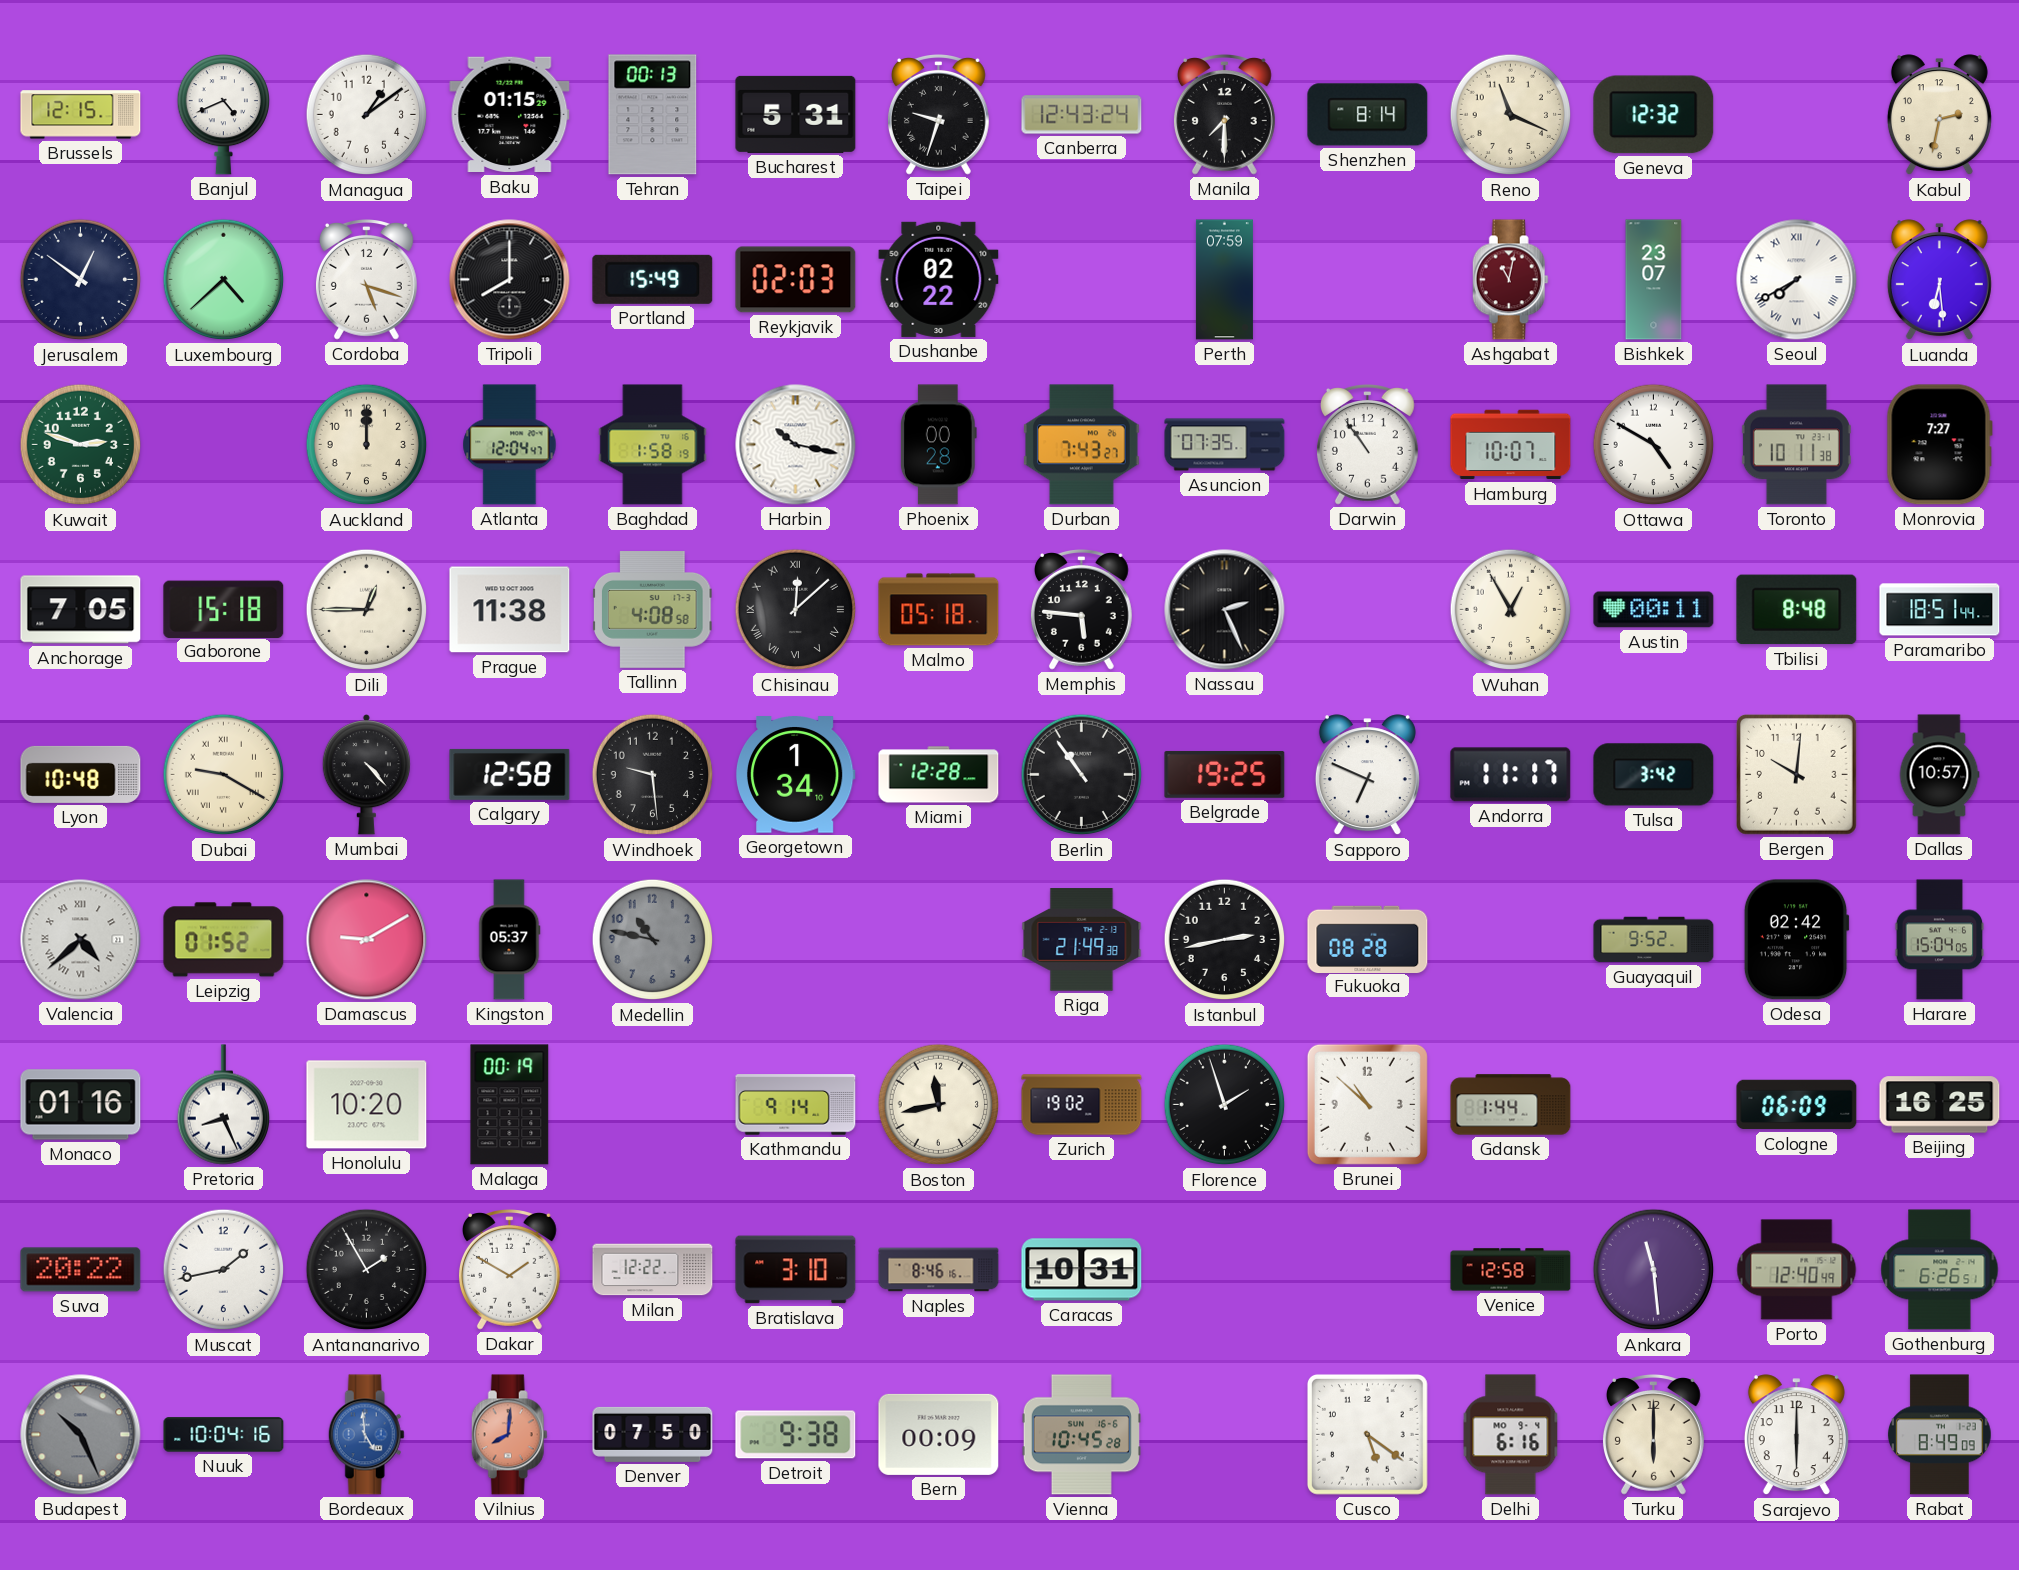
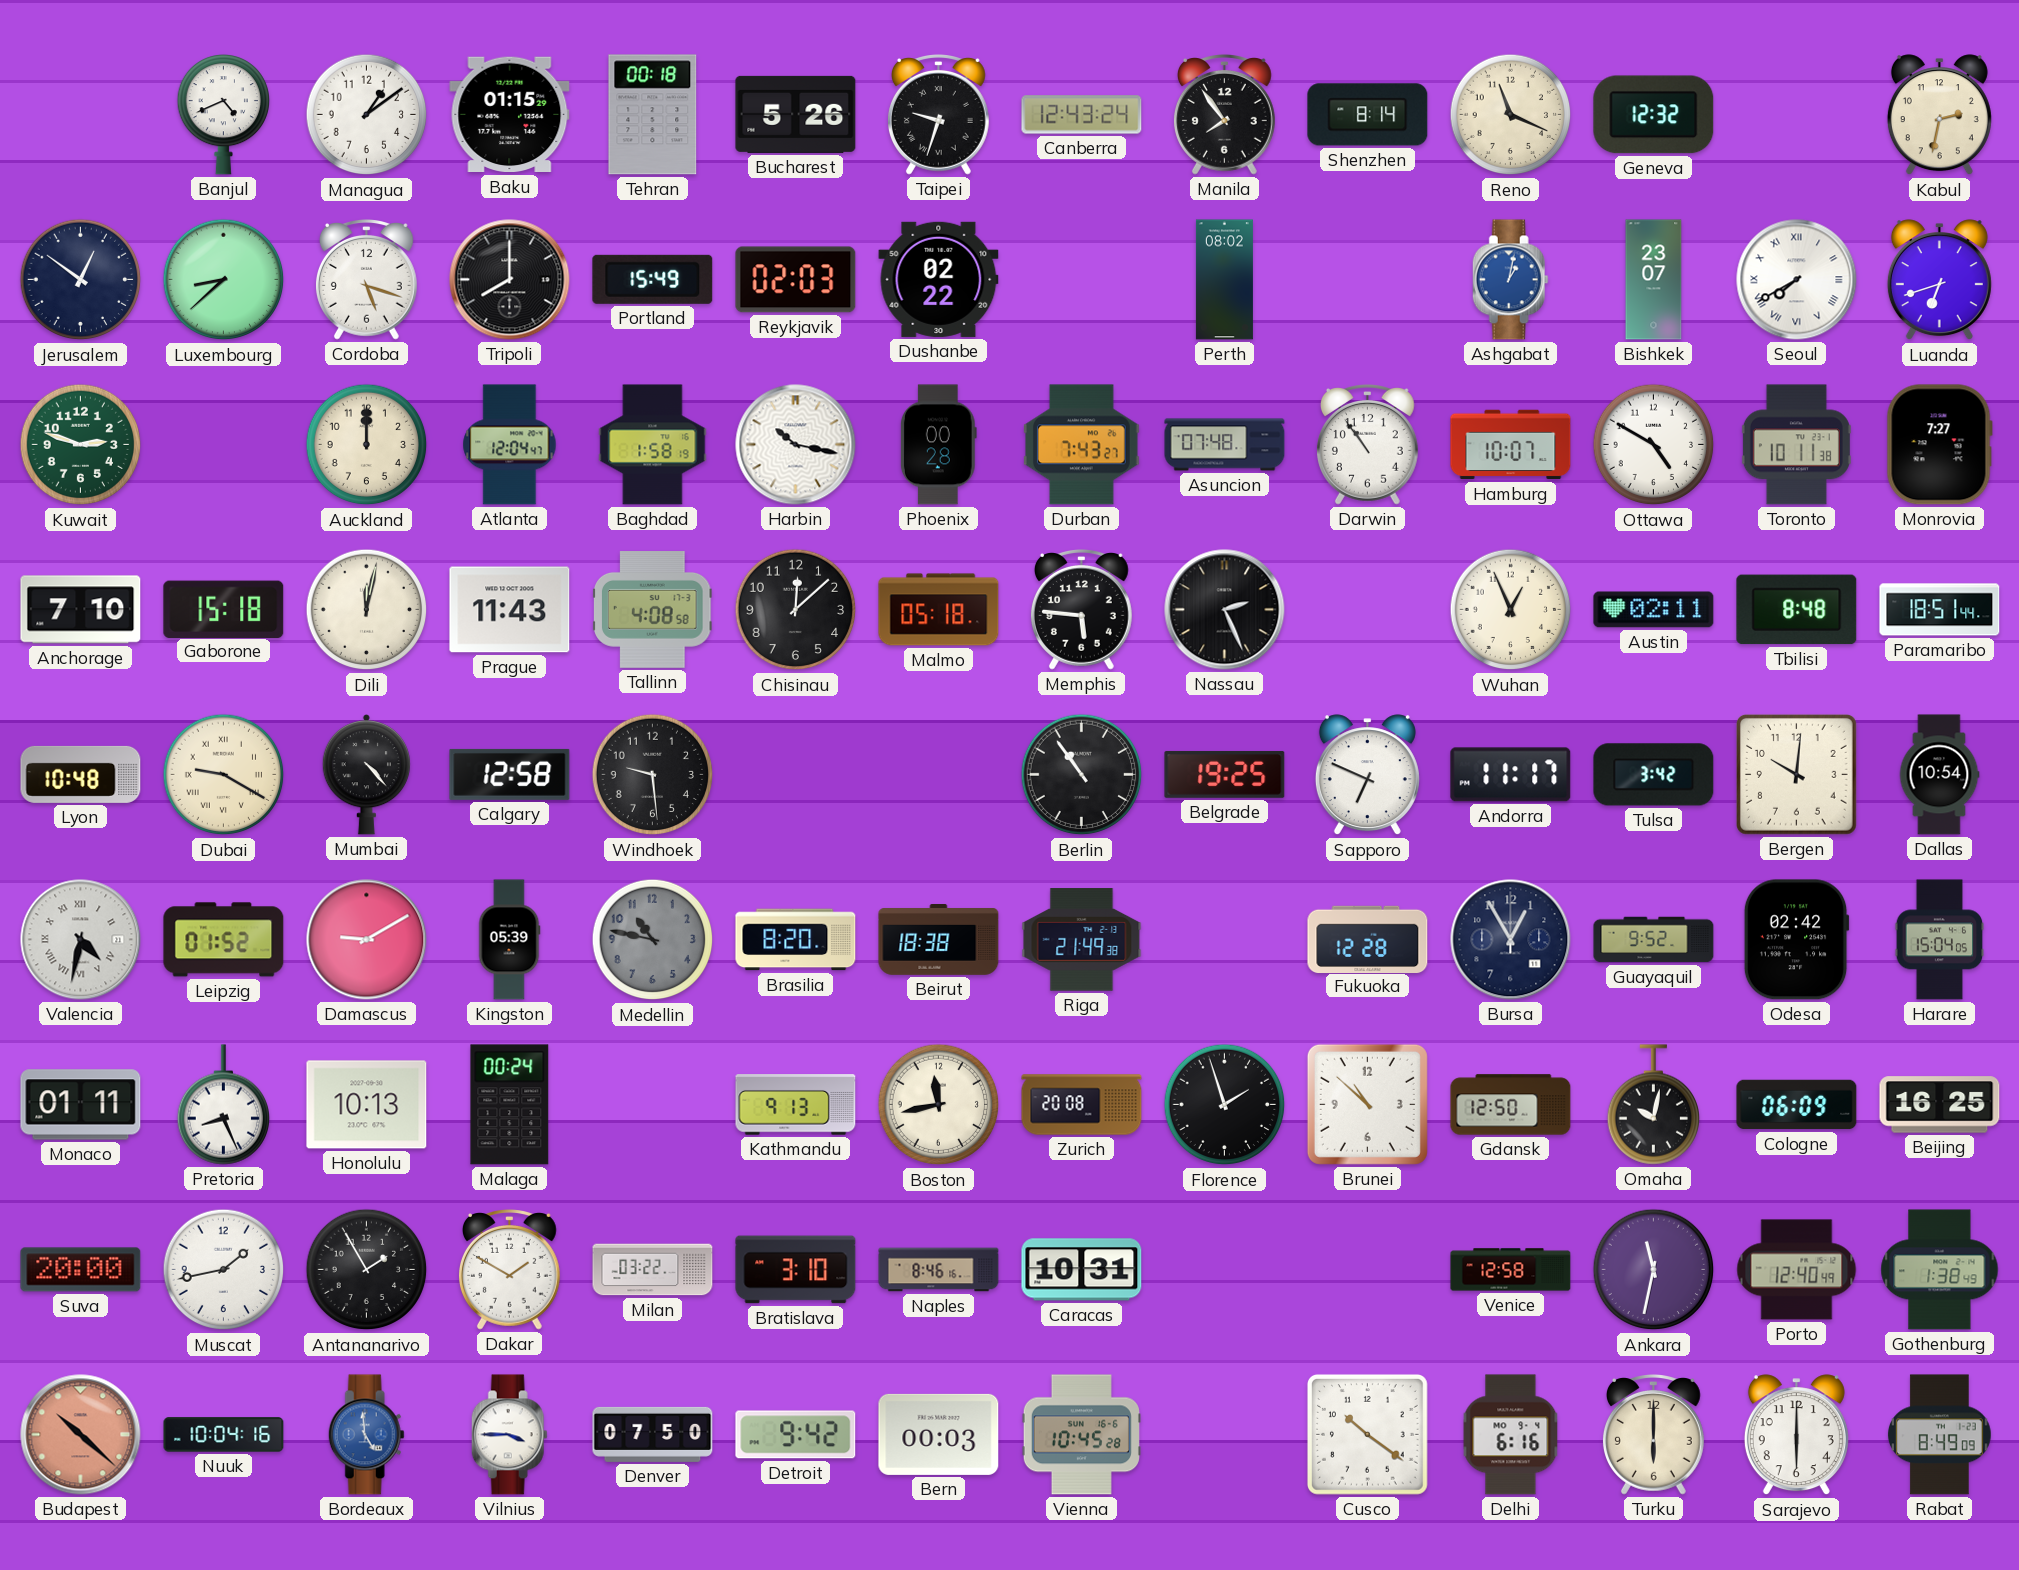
Brussels: 12:15 -> none
Tehran: 00:13 -> 00:18
Bucharest: 5:31 -> 5:26
Manila: 7:30 -> 7:54
Luxembourg: 4:38 -> 8:38
Perth: 07:59 -> 08:02
Ashgabat: 11:02 -> 1:02
Ashgabat dial: burgundy -> blue
Luanda: 6:29 -> 6:42
Asuncion: 07:35 -> 07:48
Anchorage: 7:05 -> 7:10
Dili: 12:45 -> 12:02
Prague: 11:38 -> 11:43
Chisinau numerals: Roman -> Arabic
Wuhan: 12:55 -> 12:56
Austin: 00:11 -> 02:11
Georgetown: 1:34 -> none
Miami: 12:28 -> none
Dallas: 10:57 -> 10:54
Valencia: 4:38 -> 4:32
Kingston: 05:37 -> 05:39
Brasilia: none -> 8:20
Beirut: none -> 18:38
Istanbul: 2:43 -> none
Fukuoka: 08:28 -> 12:28
Bursa: none -> 12:55
Monaco: 01:16 -> 01:11
Honolulu: 10:20 -> 10:13
Malaga: 00:19 -> 00:24
Kathmandu: 9:14 -> 9:13
Zurich: 19:02 -> 20:08
Gdansk: 1:44 -> 12:50
Omaha: none -> 10:02
Suva: 20:22 -> 20:00
Milan: 12:22 -> 03:22
Ankara: 11:29 -> 11:32
Gothenburg: 6:26 -> 1:38
Budapest: 10:26 -> 10:22
Budapest dial: grey -> salmon
Vilnius: 8:01 -> 3:45
Vilnius dial: salmon -> white
Detroit: 9:38 -> 9:42
Bern: 00:09 -> 00:03
Cusco: 5:21 -> 10:21
